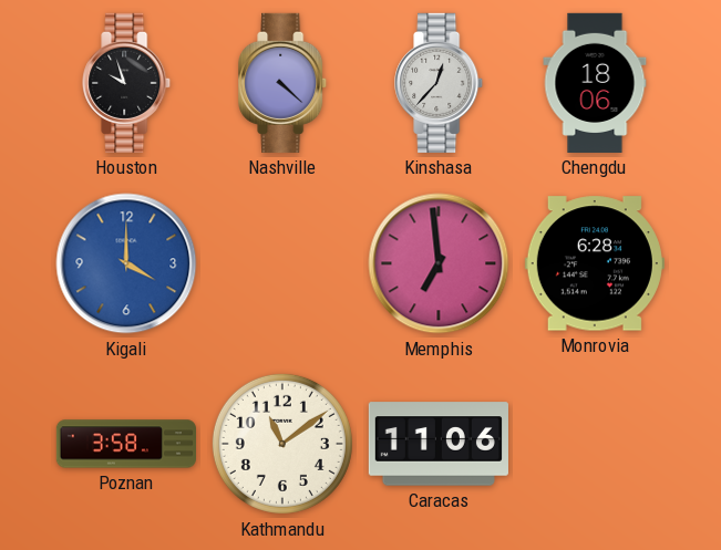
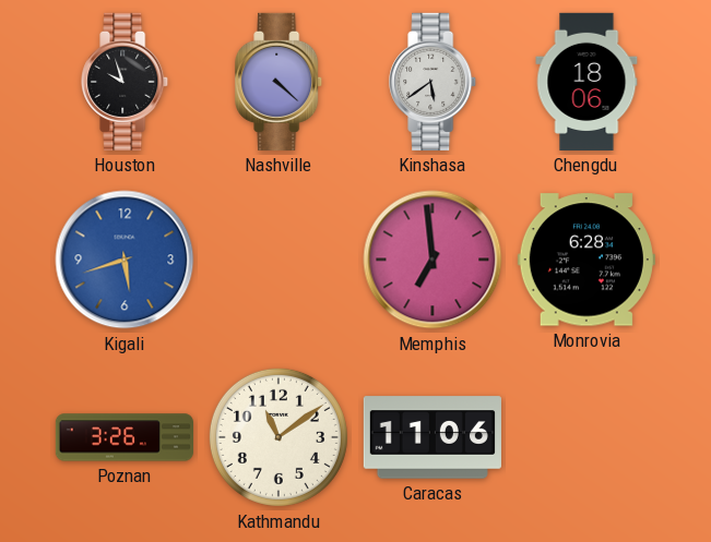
Kinshasa: 12:37 -> 5:39
Kigali: 4:00 -> 5:42
Poznan: 3:58 -> 3:26
